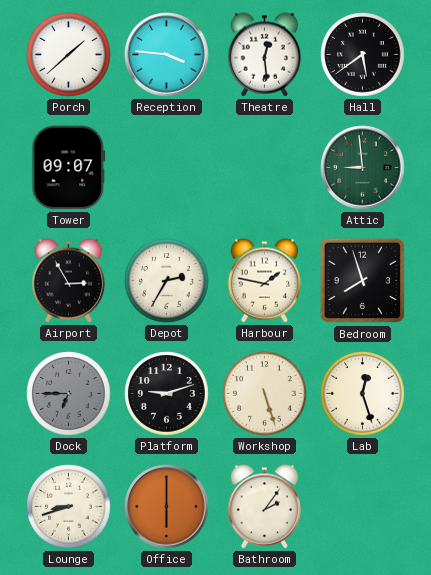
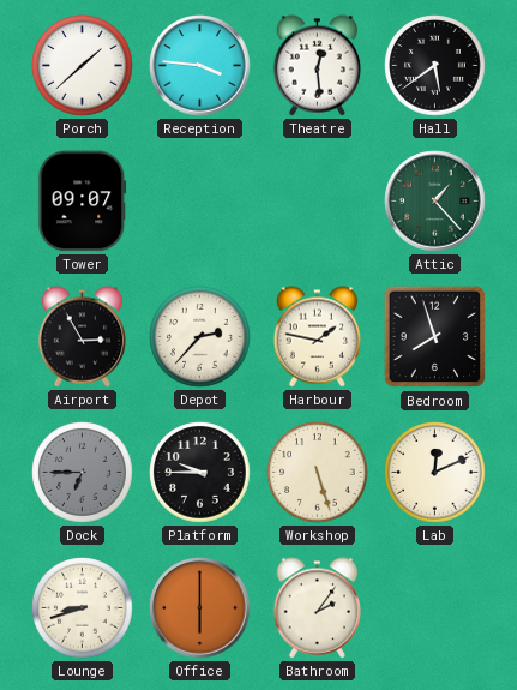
Attic: 8:59 -> 1:23
Depot: 2:35 -> 2:37
Platform: 9:12 -> 9:45
Lab: 12:27 -> 12:11
